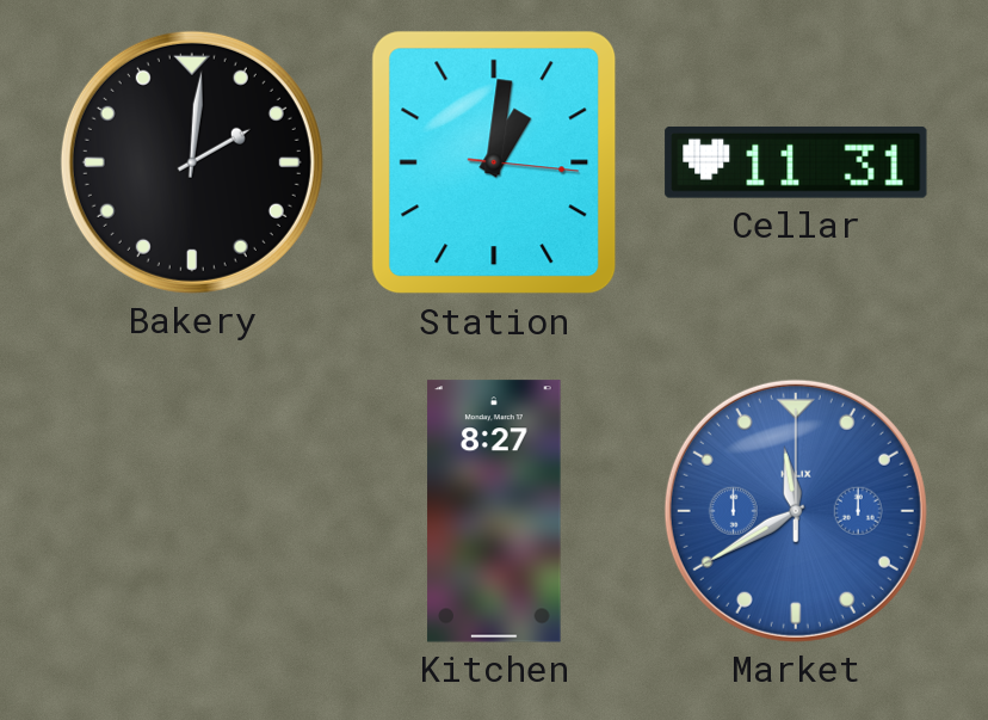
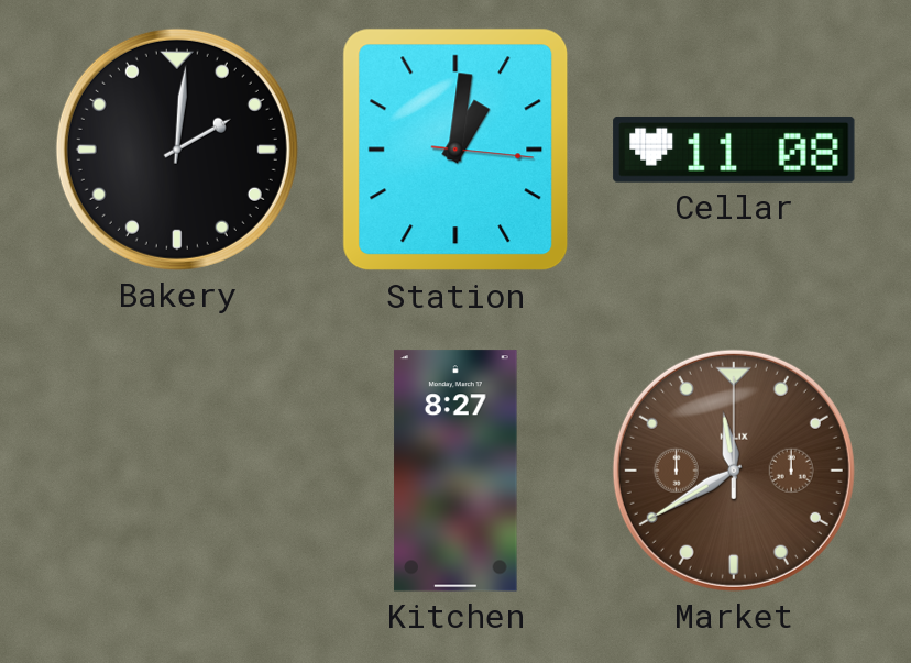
Cellar: 11:31 -> 11:08
Market dial: blue -> brown
